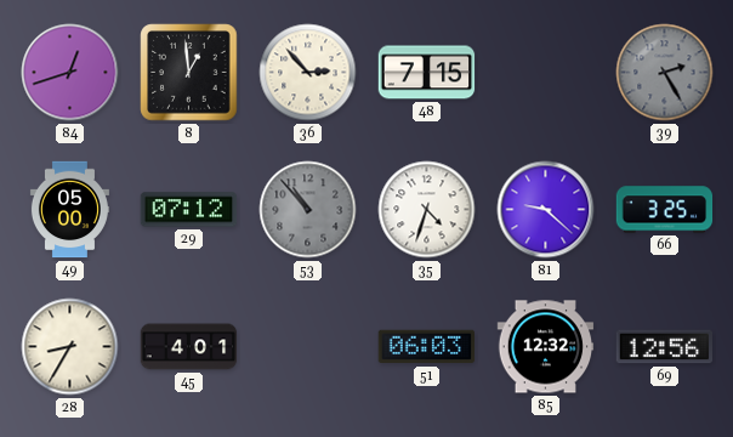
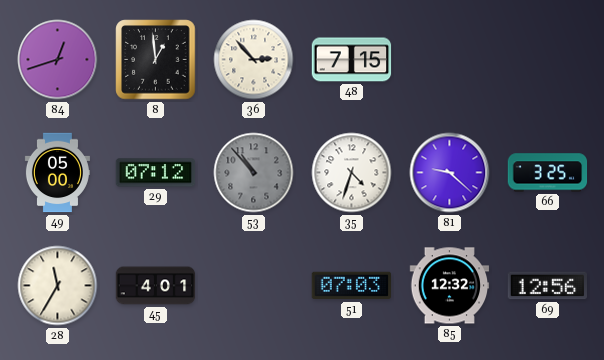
39: 2:25 -> none
28: 8:35 -> 11:35
51: 06:03 -> 07:03
